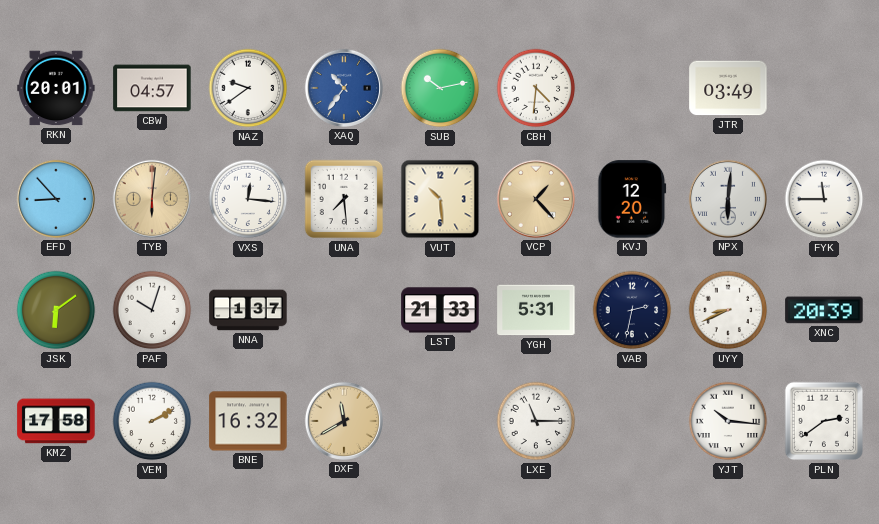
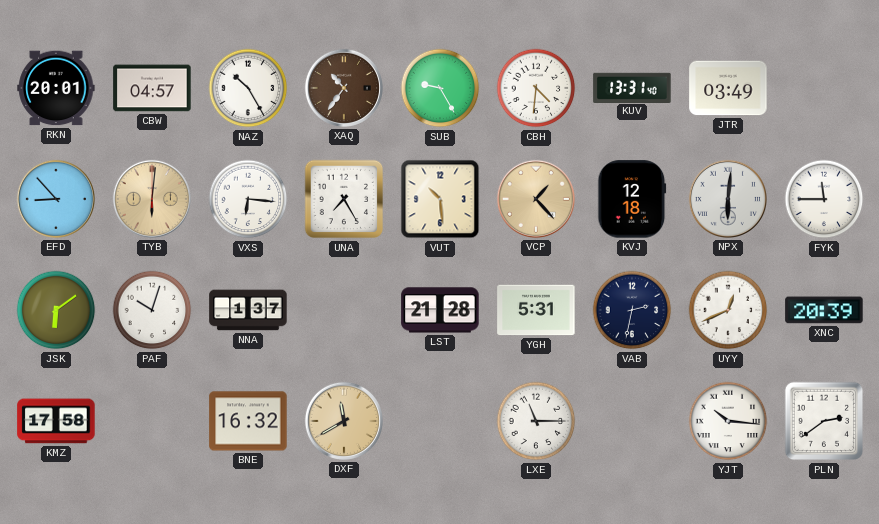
NAZ: 9:39 -> 10:25
XAQ dial: blue -> brown
SUB: 10:13 -> 9:25
KUV: none -> 13:31
VXS: 12:16 -> 6:16
UNA: 7:29 -> 7:25
KVJ: 12:20 -> 12:18
LST: 21:33 -> 21:28
UYY: 8:41 -> 12:41
VEM: 2:10 -> none
